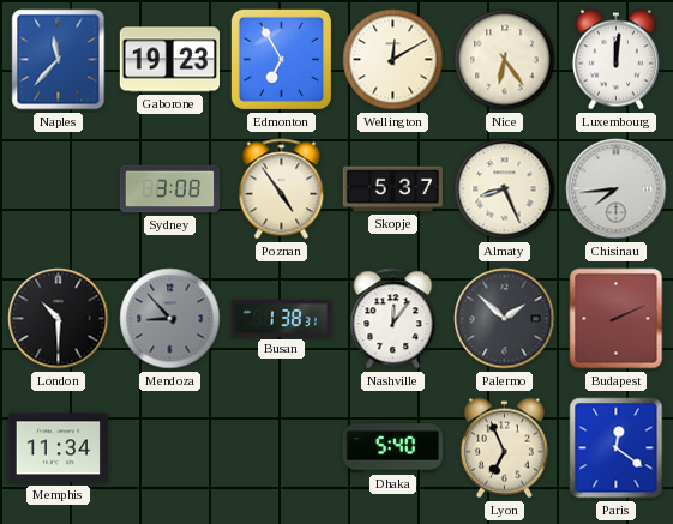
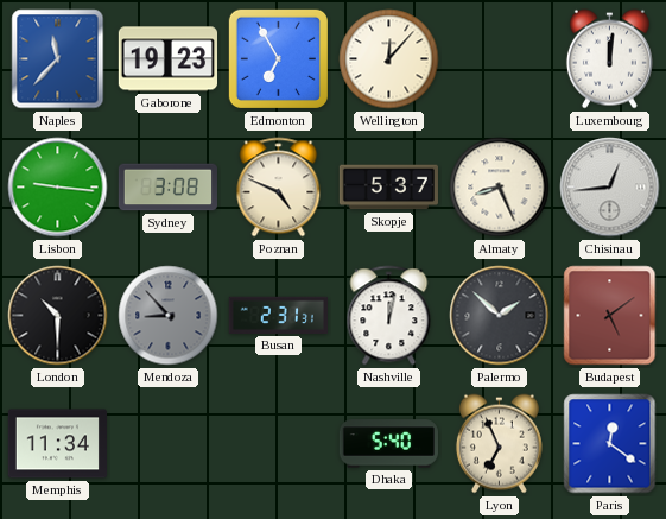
Wellington: 12:10 -> 12:07
Nice: 6:24 -> none
Lisbon: none -> 9:16
Poznan: 4:54 -> 4:49
Chisinau: 7:44 -> 12:44
Busan: 1:38 -> 2:31
Nashville: 12:06 -> 12:02
Budapest: 2:11 -> 5:09
